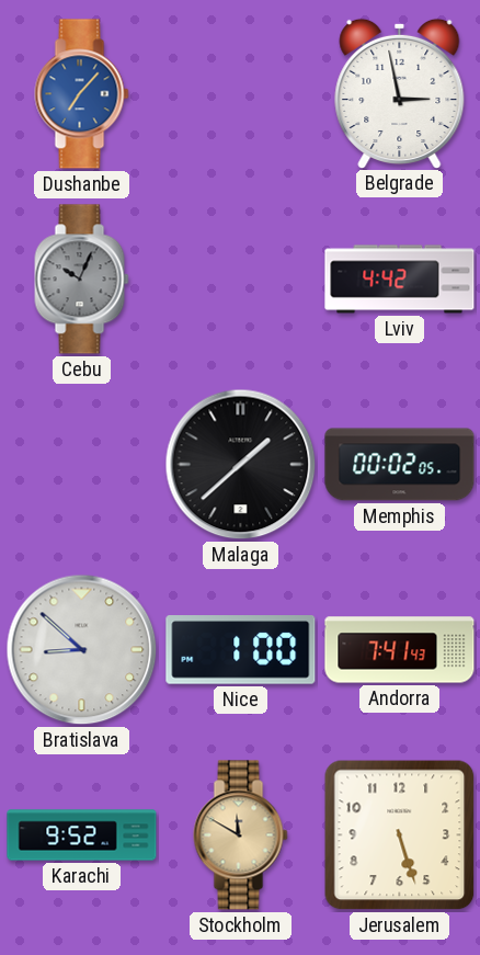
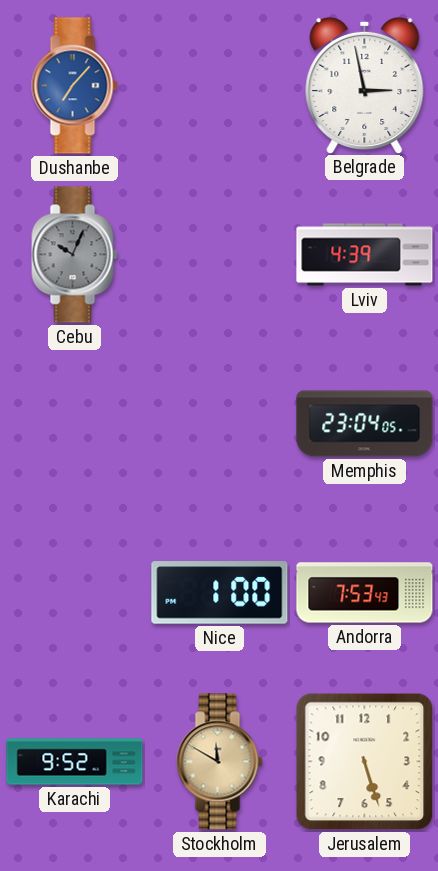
Lviv: 4:42 -> 4:39
Malaga: 1:38 -> none
Memphis: 00:02 -> 23:04
Bratislava: 8:52 -> none
Andorra: 7:41 -> 7:53
